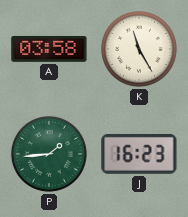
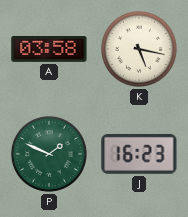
K: 11:25 -> 5:17
P: 1:44 -> 1:49
